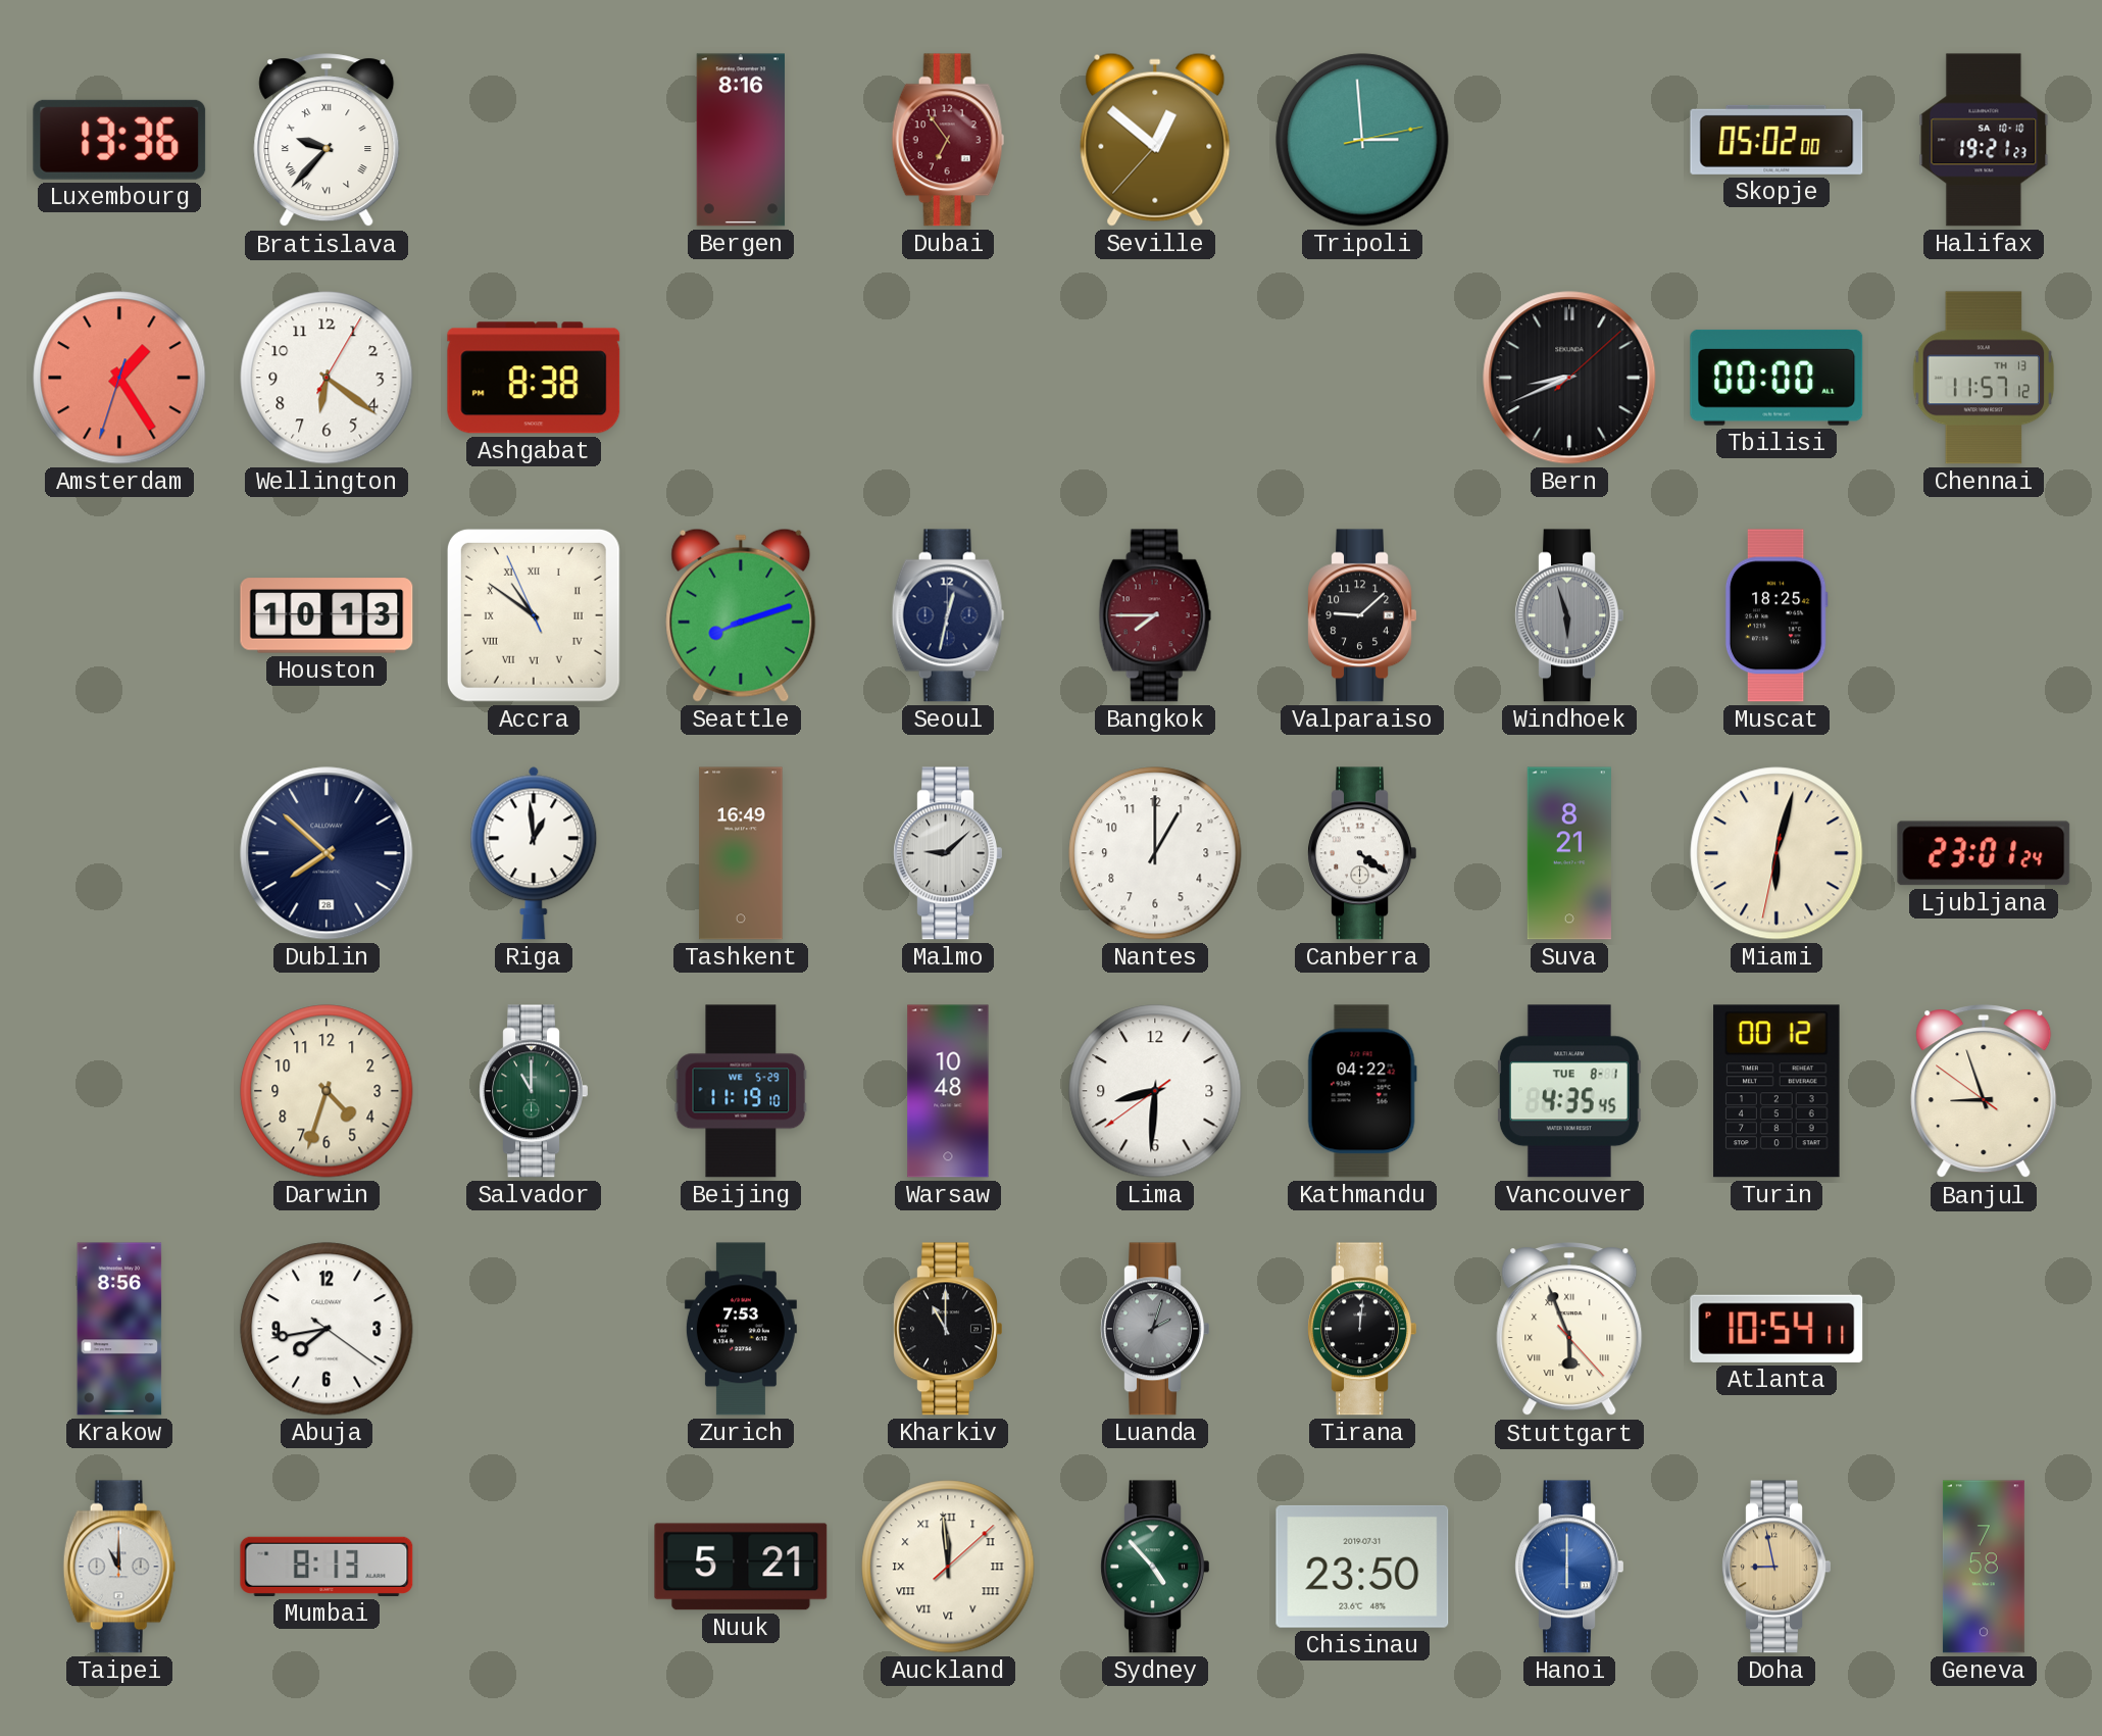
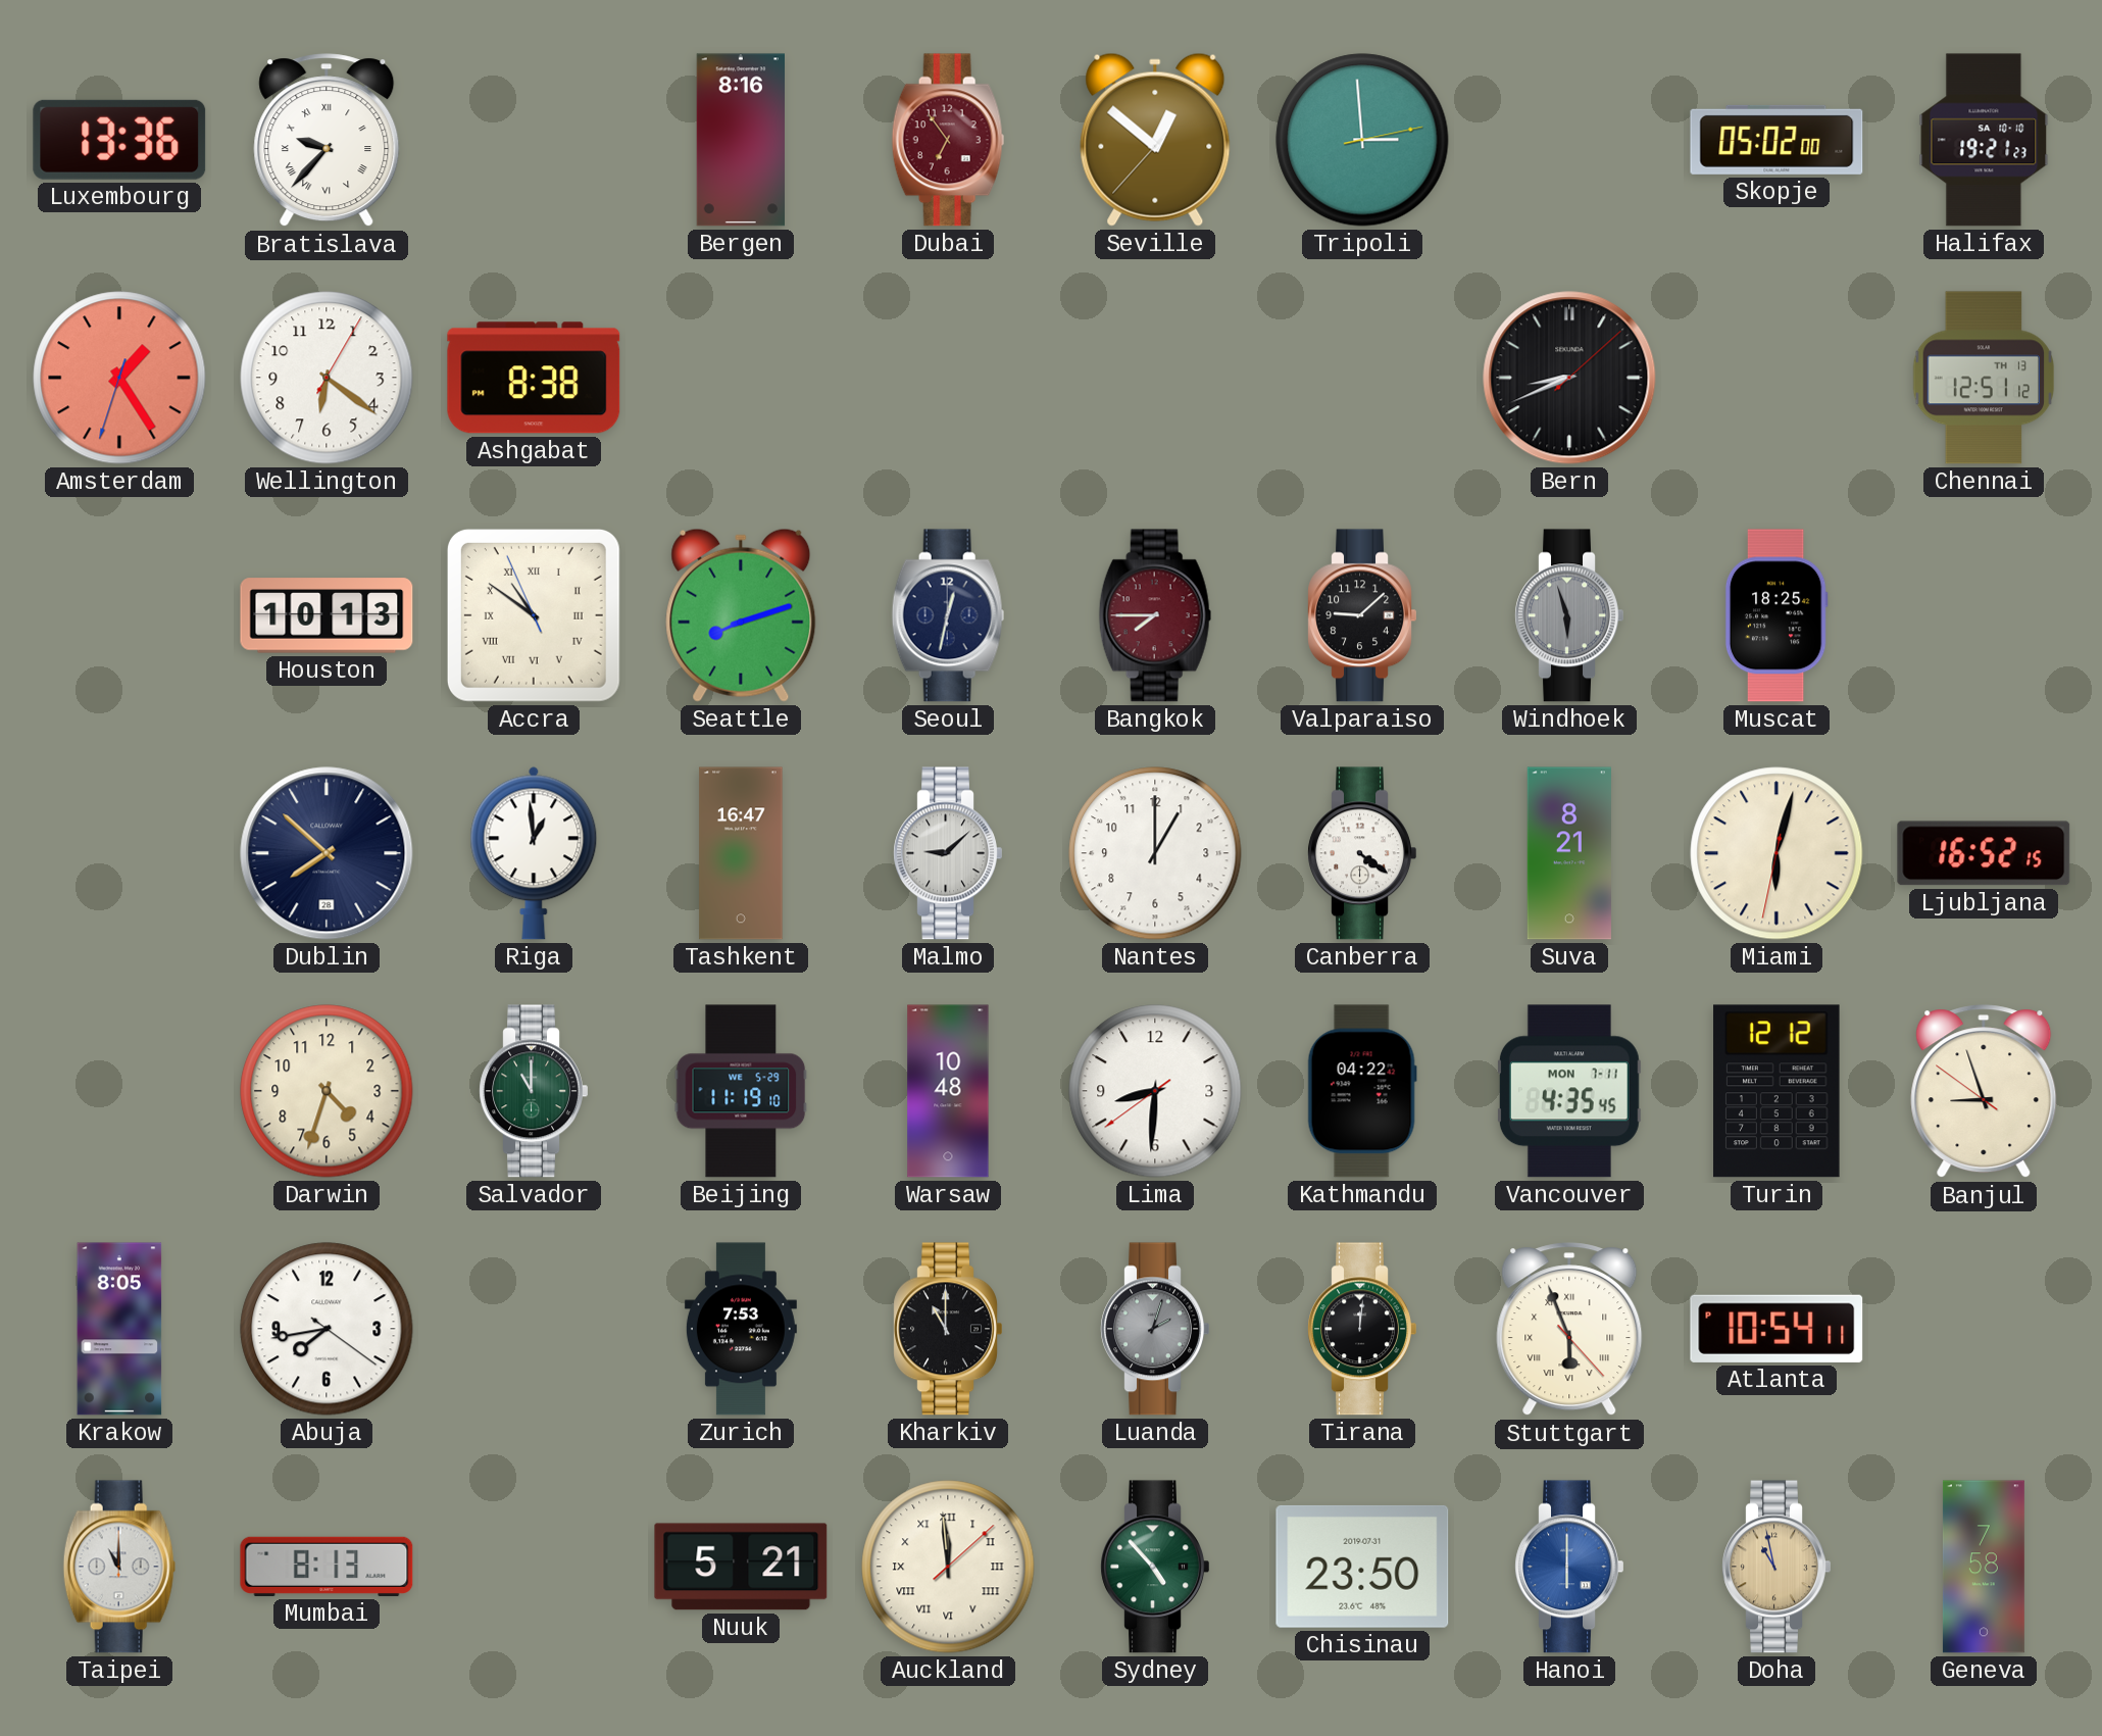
Tbilisi: 00:00 -> none
Chennai: 11:57 -> 12:51
Tashkent: 16:49 -> 16:47
Ljubljana: 23:01 -> 16:52
Vancouver date: TUE 8-1 -> MON 7-11
Turin: 00:12 -> 12:12
Krakow: 8:56 -> 8:05
Doha: 8:58 -> 10:58
